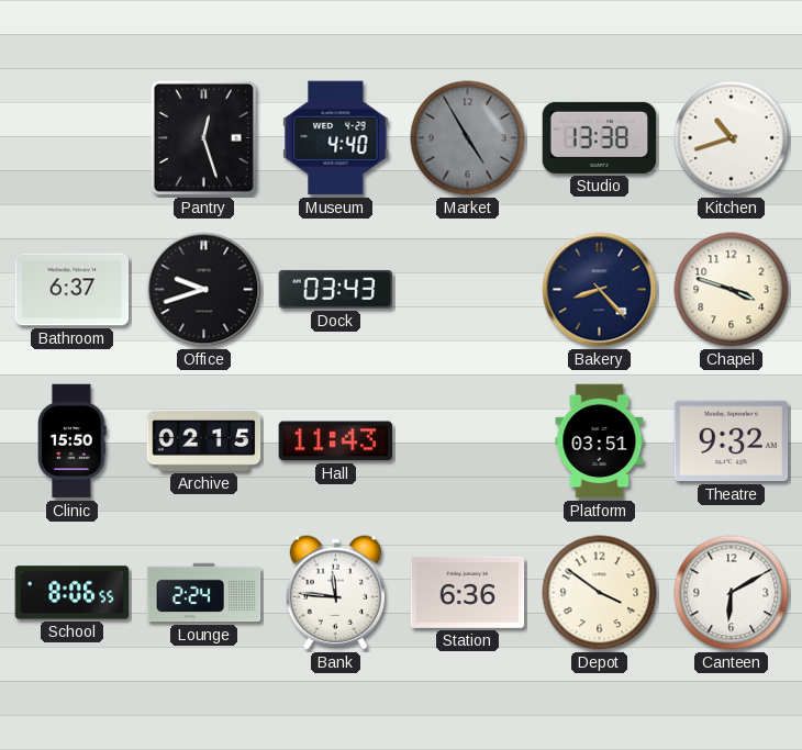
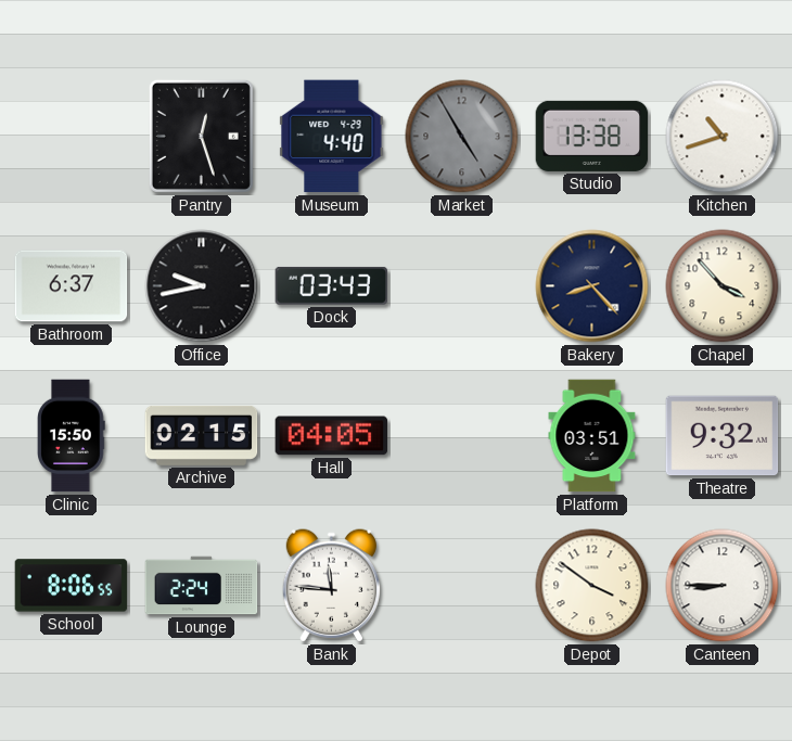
Office: 9:42 -> 9:43
Chapel: 3:48 -> 3:53
Hall: 11:43 -> 04:05
Station: 6:36 -> none
Canteen: 6:10 -> 8:45
